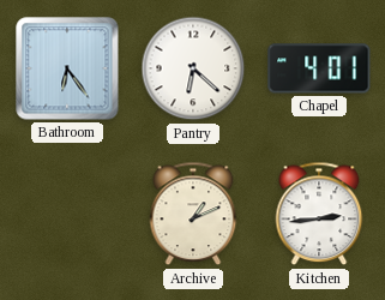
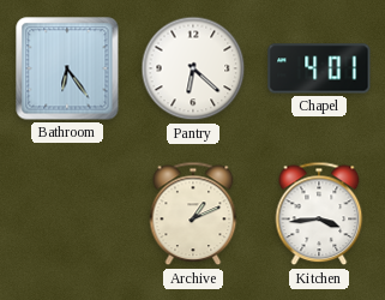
Kitchen: 2:44 -> 3:44
